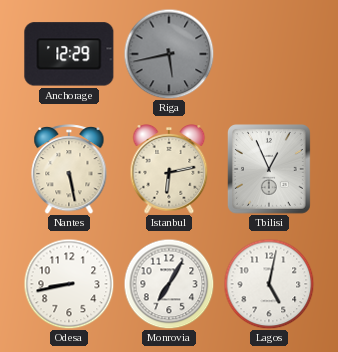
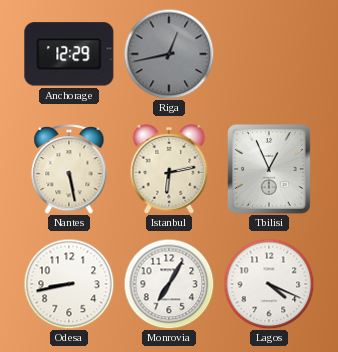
Riga: 5:43 -> 12:43
Lagos: 5:02 -> 4:19
